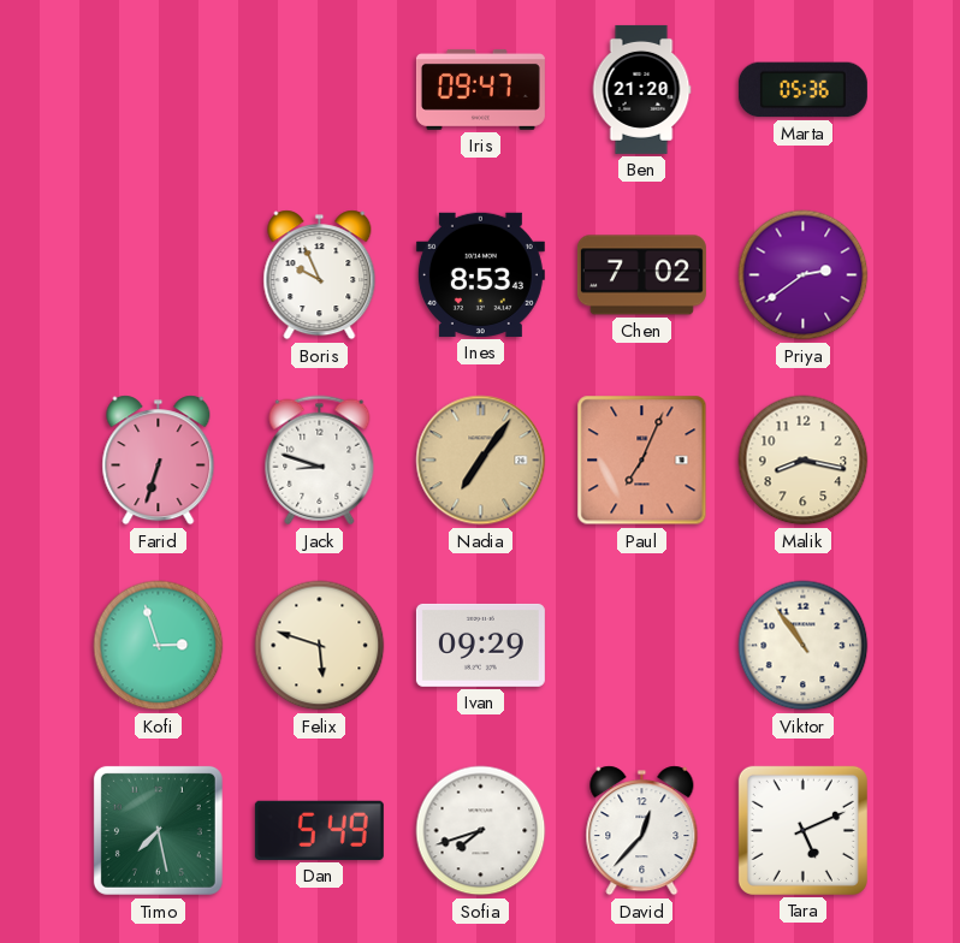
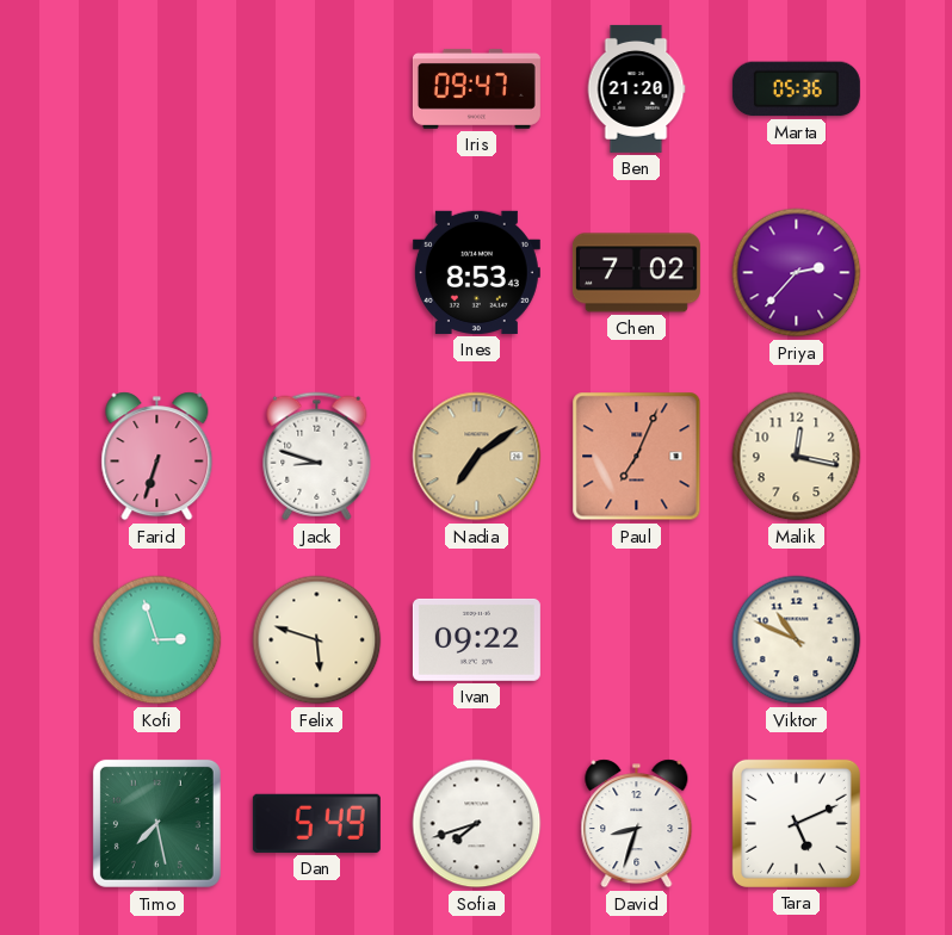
Boris: 9:56 -> none
Priya: 2:39 -> 2:37
Nadia: 7:06 -> 7:09
Malik: 8:17 -> 12:17
Ivan: 09:29 -> 09:22
Viktor: 10:54 -> 10:49
David: 12:37 -> 8:33
